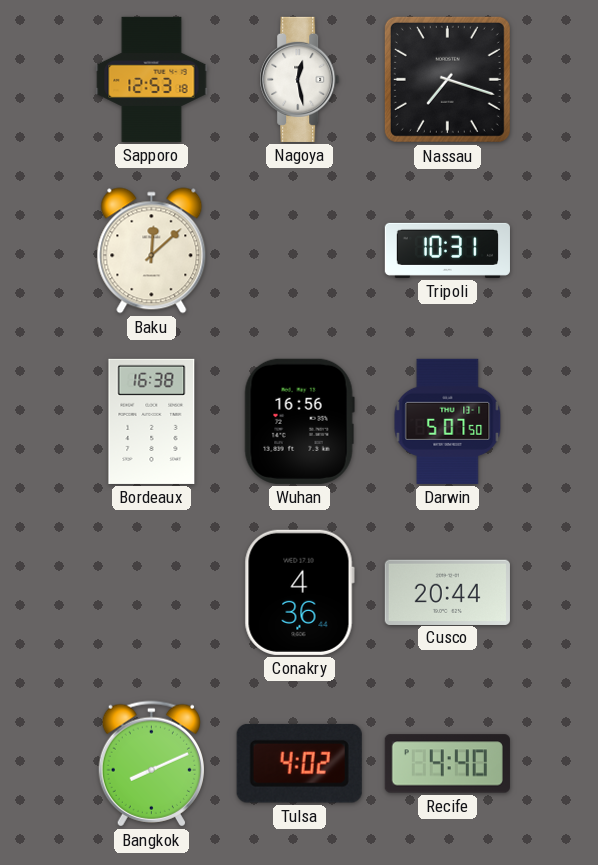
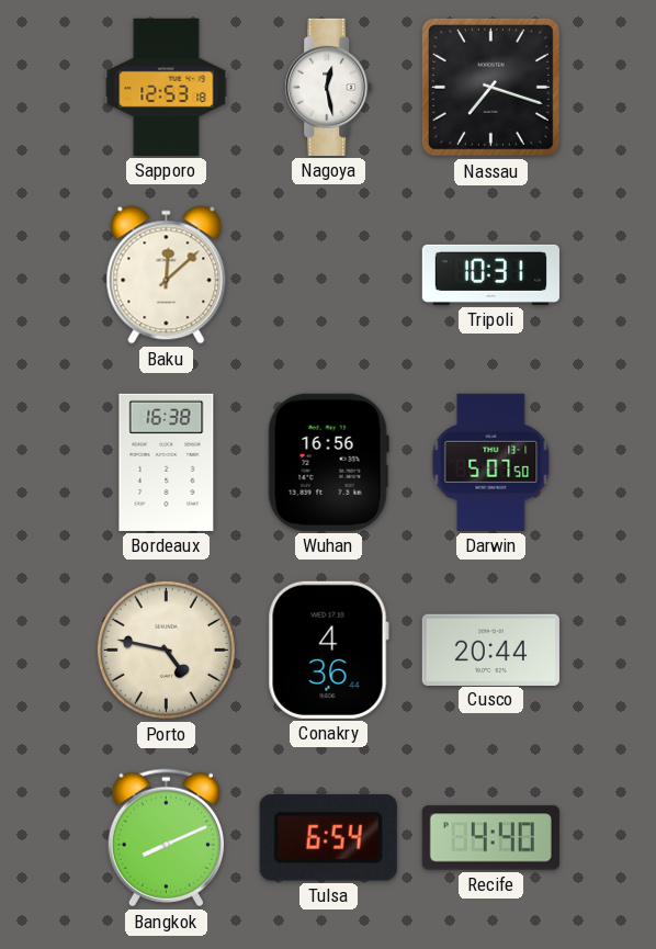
Porto: none -> 4:47
Tulsa: 4:02 -> 6:54
